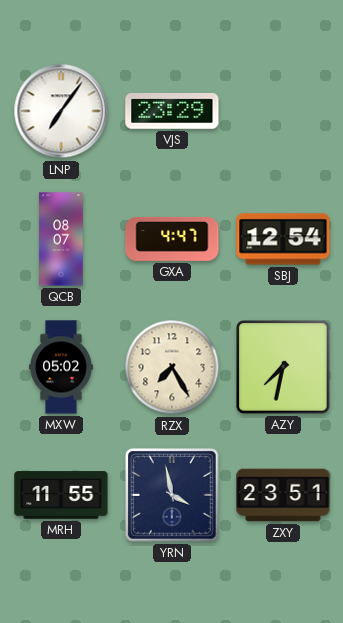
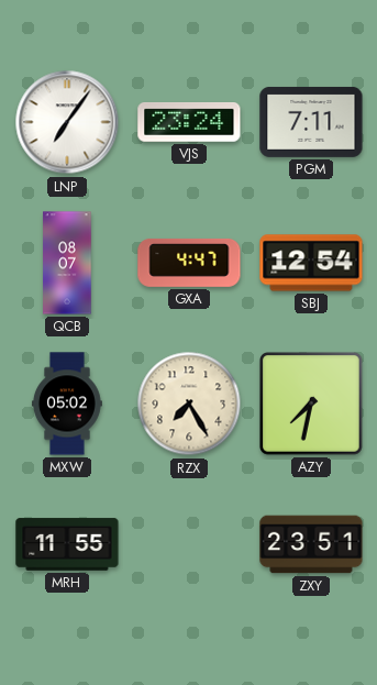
VJS: 23:29 -> 23:24
PGM: none -> 7:11
YRN: 3:58 -> none
